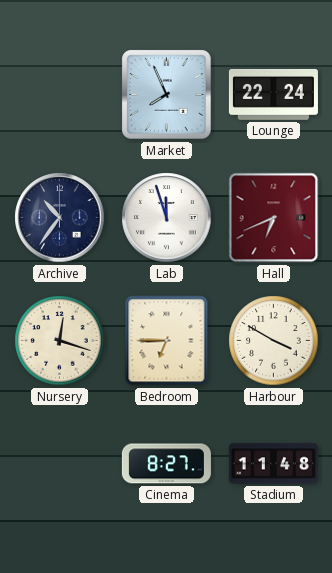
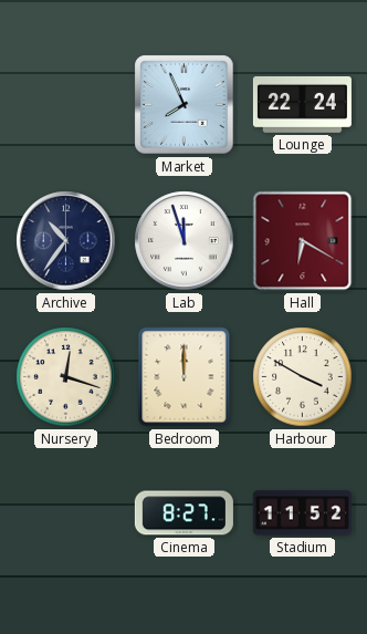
Hall: 6:41 -> 6:20
Bedroom: 6:45 -> 12:00
Stadium: 11:48 -> 11:52
